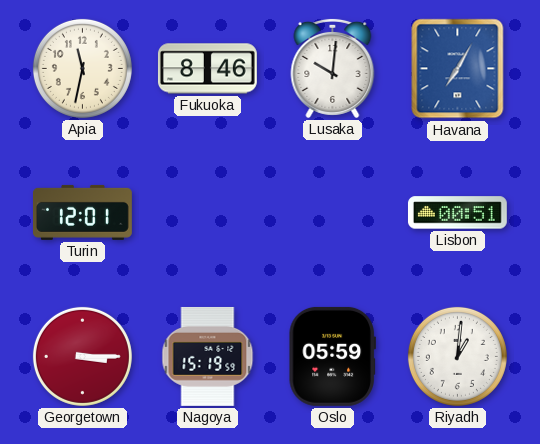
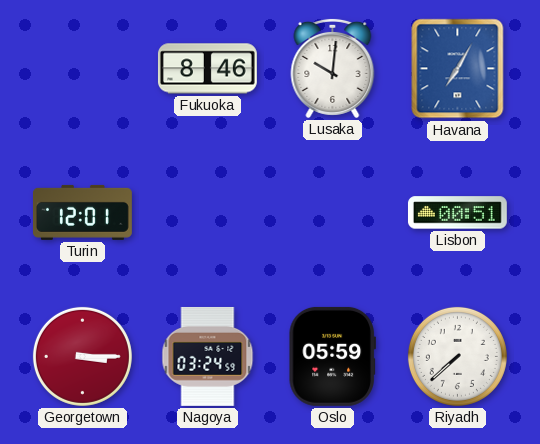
Apia: 11:32 -> none
Nagoya: 15:19 -> 03:24
Riyadh: 1:01 -> 7:38
